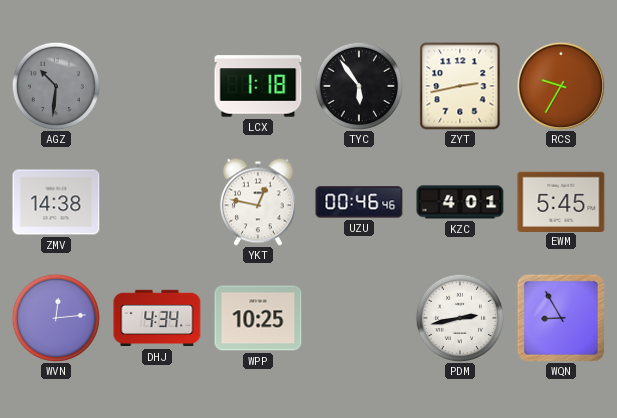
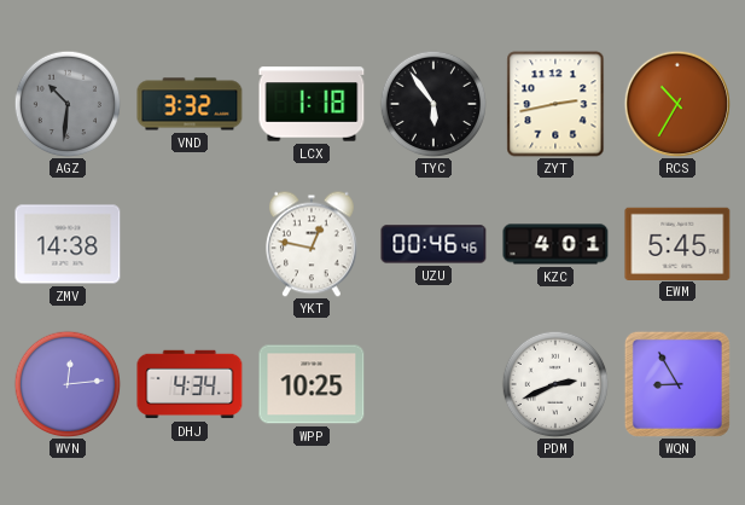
VND: none -> 3:32
RCS: 9:35 -> 10:35
PDM: 2:43 -> 2:41
